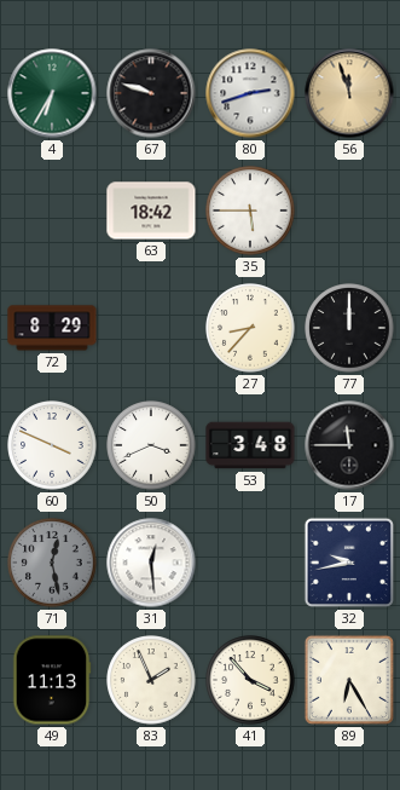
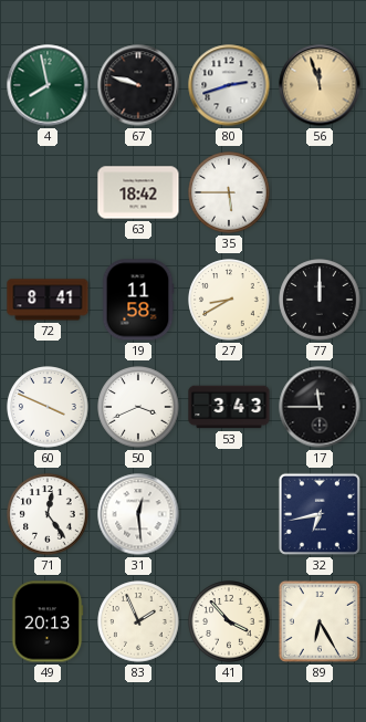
4: 6:35 -> 7:58
72: 8:29 -> 8:41
19: none -> 11:58
27: 8:37 -> 8:40
53: 3:48 -> 3:43
71: 12:28 -> 12:24
71 dial: grey -> white
32: 9:43 -> 6:43
49: 11:13 -> 20:13
